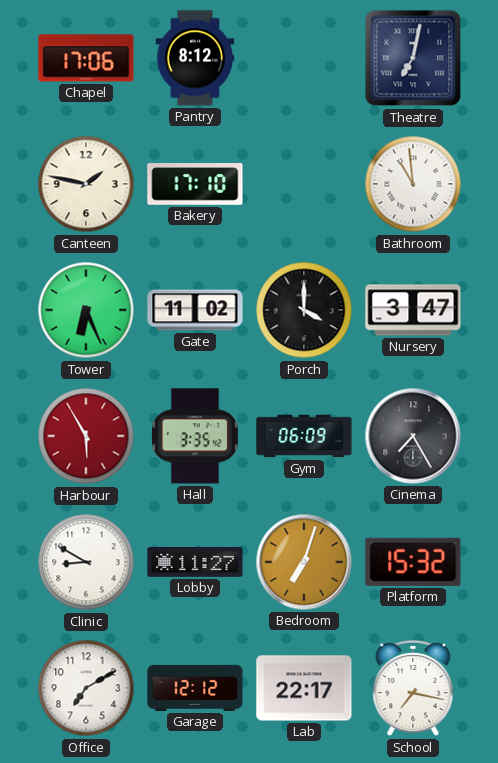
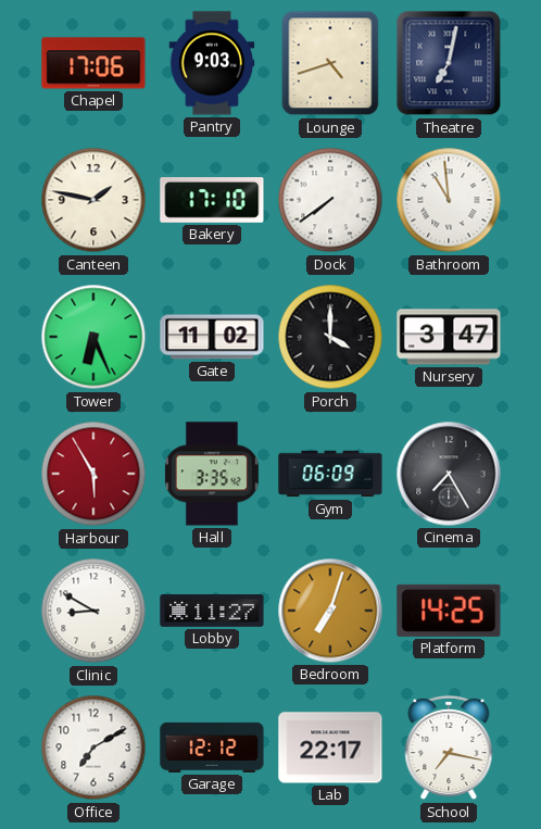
Pantry: 8:12 -> 9:03
Lounge: none -> 4:42
Dock: none -> 7:39
Platform: 15:32 -> 14:25
